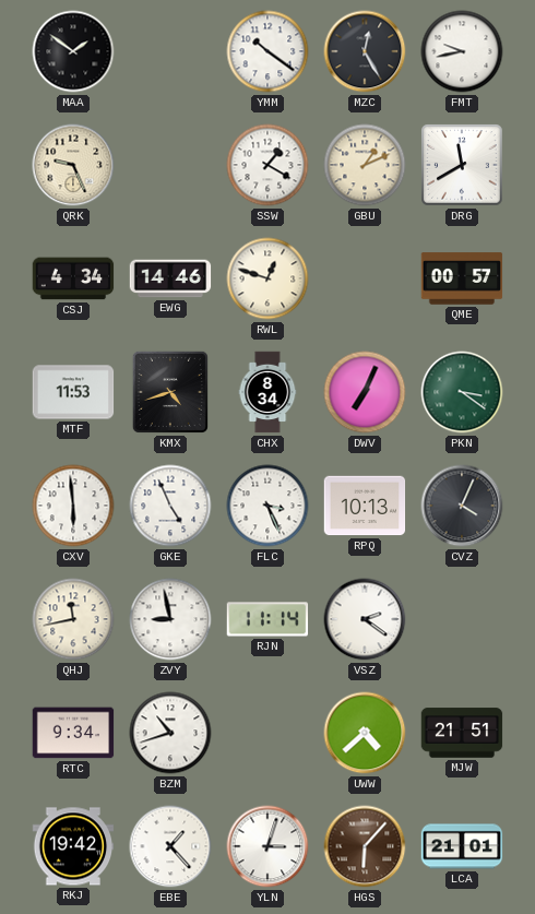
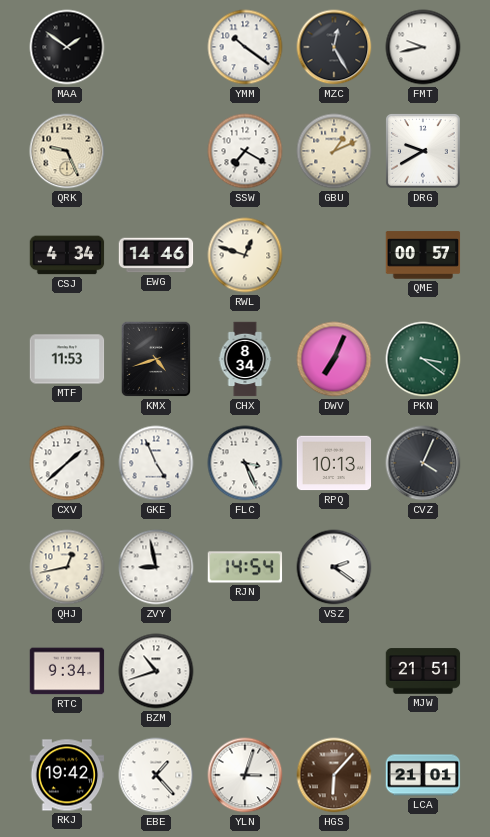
SSW: 1:20 -> 7:20
DRG: 11:40 -> 9:40
CXV: 5:59 -> 1:38
QHJ: 11:43 -> 12:43
RJN: 11:14 -> 14:54
UWW: 4:38 -> none
